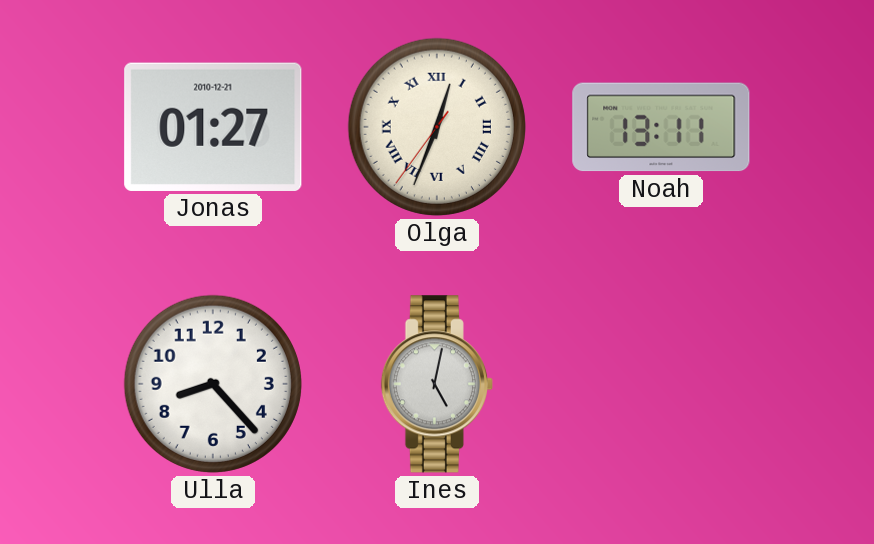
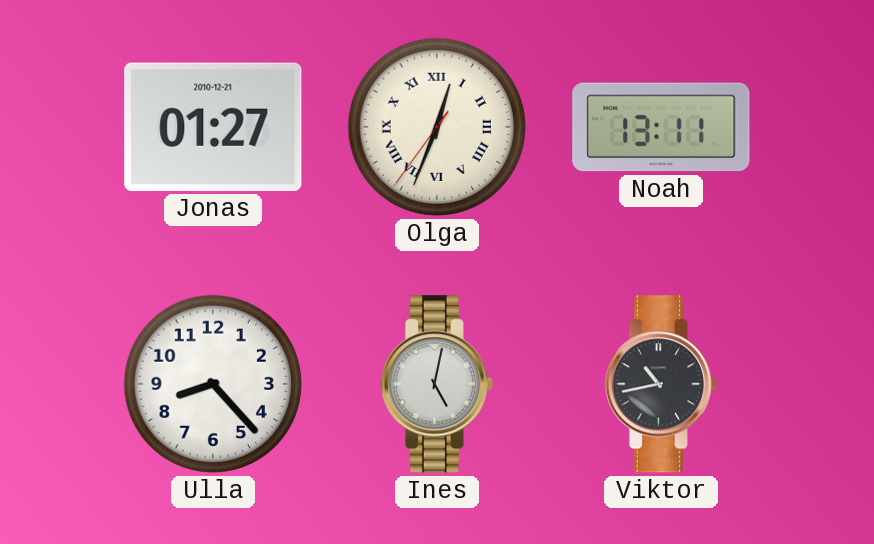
Viktor: none -> 10:43
